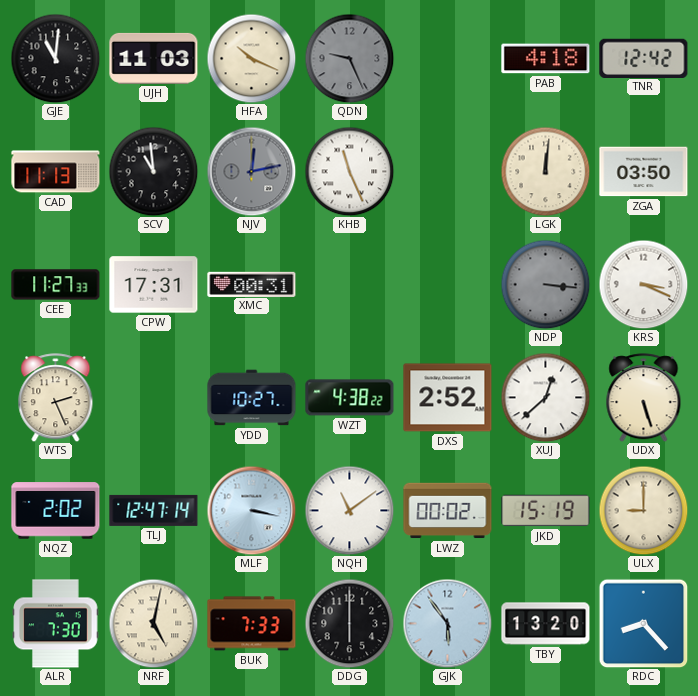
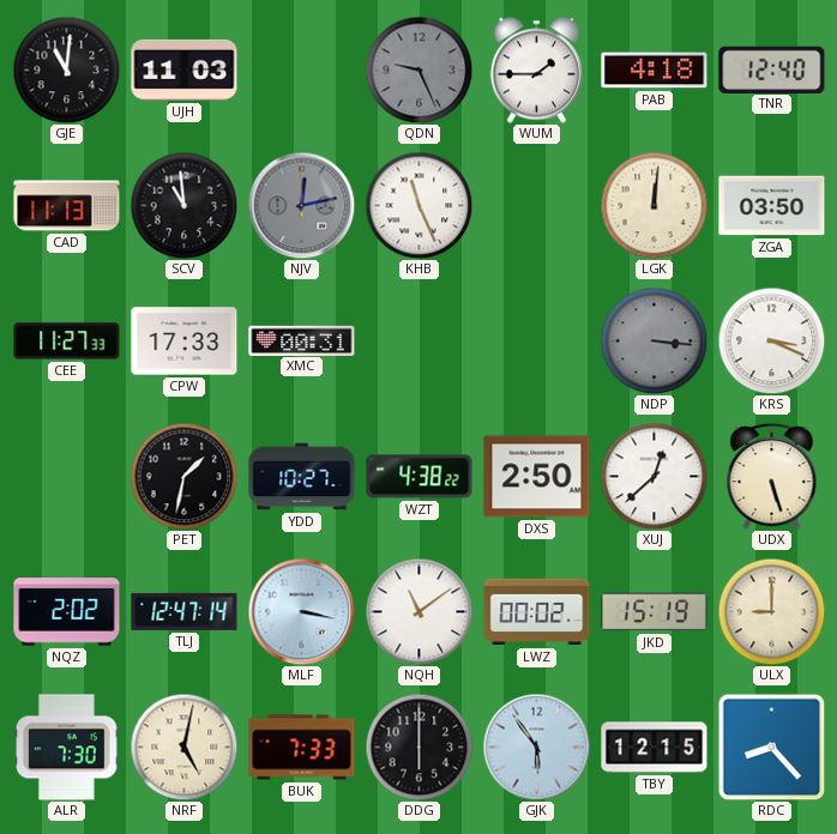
HFA: 10:19 -> none
WUM: none -> 1:45
TNR: 12:42 -> 12:40
CPW: 17:31 -> 17:33
WTS: 2:26 -> none
PET: none -> 1:32
DXS: 2:52 -> 2:50
TBY: 13:20 -> 12:15
